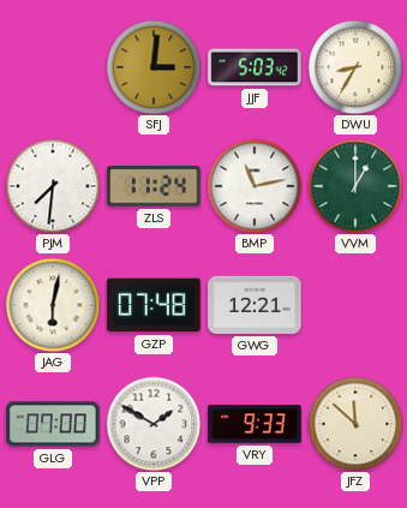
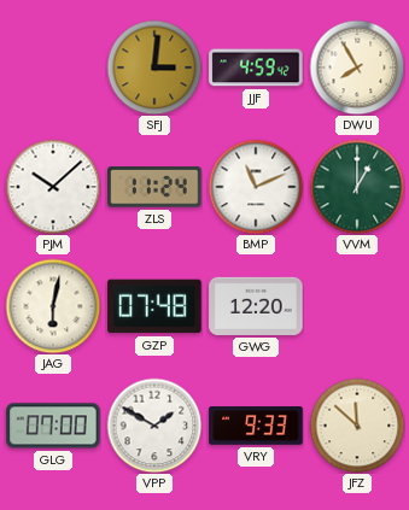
JJF: 5:03 -> 4:59
DWU: 8:35 -> 7:55
PJM: 7:31 -> 10:08
BMP: 11:13 -> 11:11
GWG: 12:21 -> 12:20
